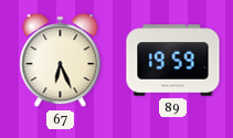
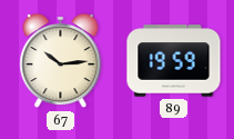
67: 6:26 -> 10:14
